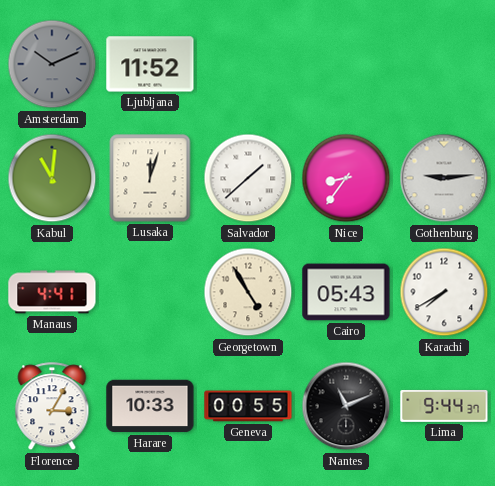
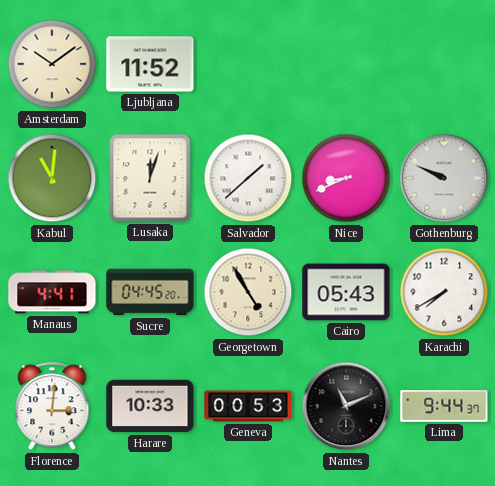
Amsterdam: 10:11 -> 10:09
Amsterdam dial: grey -> cream
Nice: 8:36 -> 8:41
Gothenburg: 9:14 -> 9:49
Sucre: none -> 04:45
Florence: 3:05 -> 3:01
Geneva: 00:55 -> 00:53
